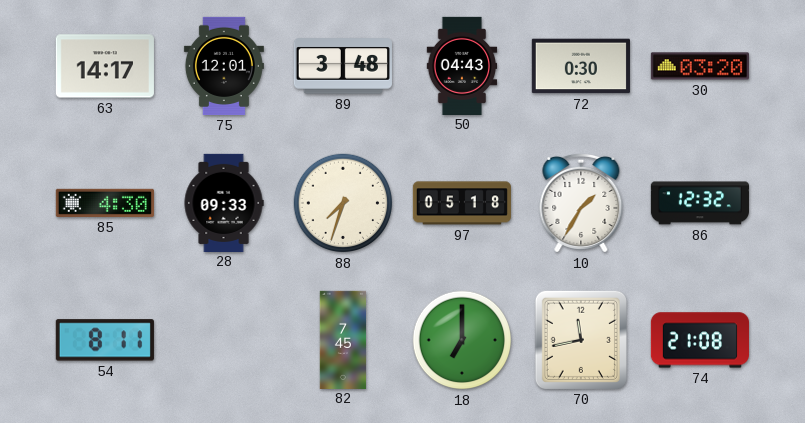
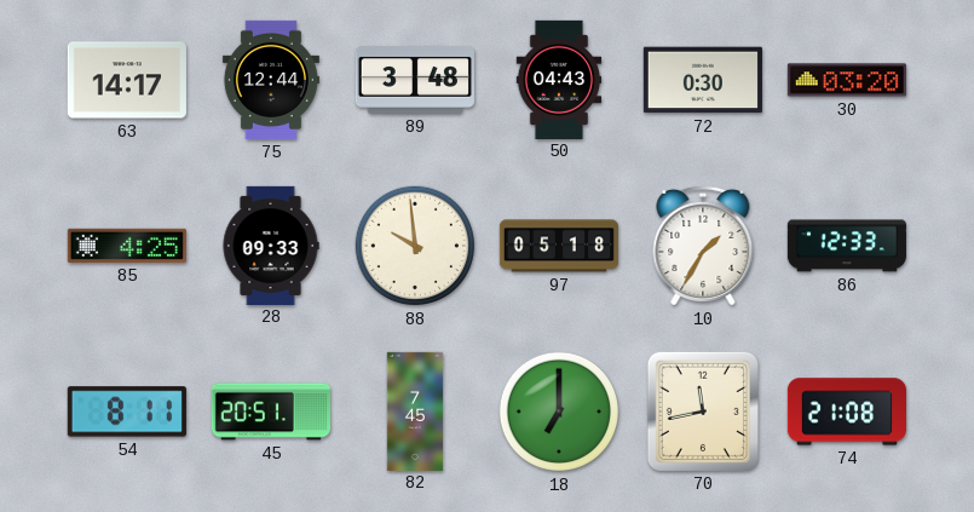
75: 12:01 -> 12:44
85: 4:30 -> 4:25
88: 7:33 -> 9:59
86: 12:32 -> 12:33
45: none -> 20:51
